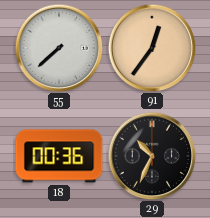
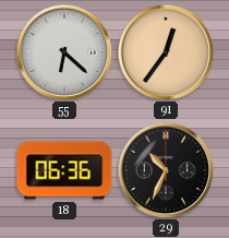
55: 7:38 -> 6:22
18: 00:36 -> 06:36
